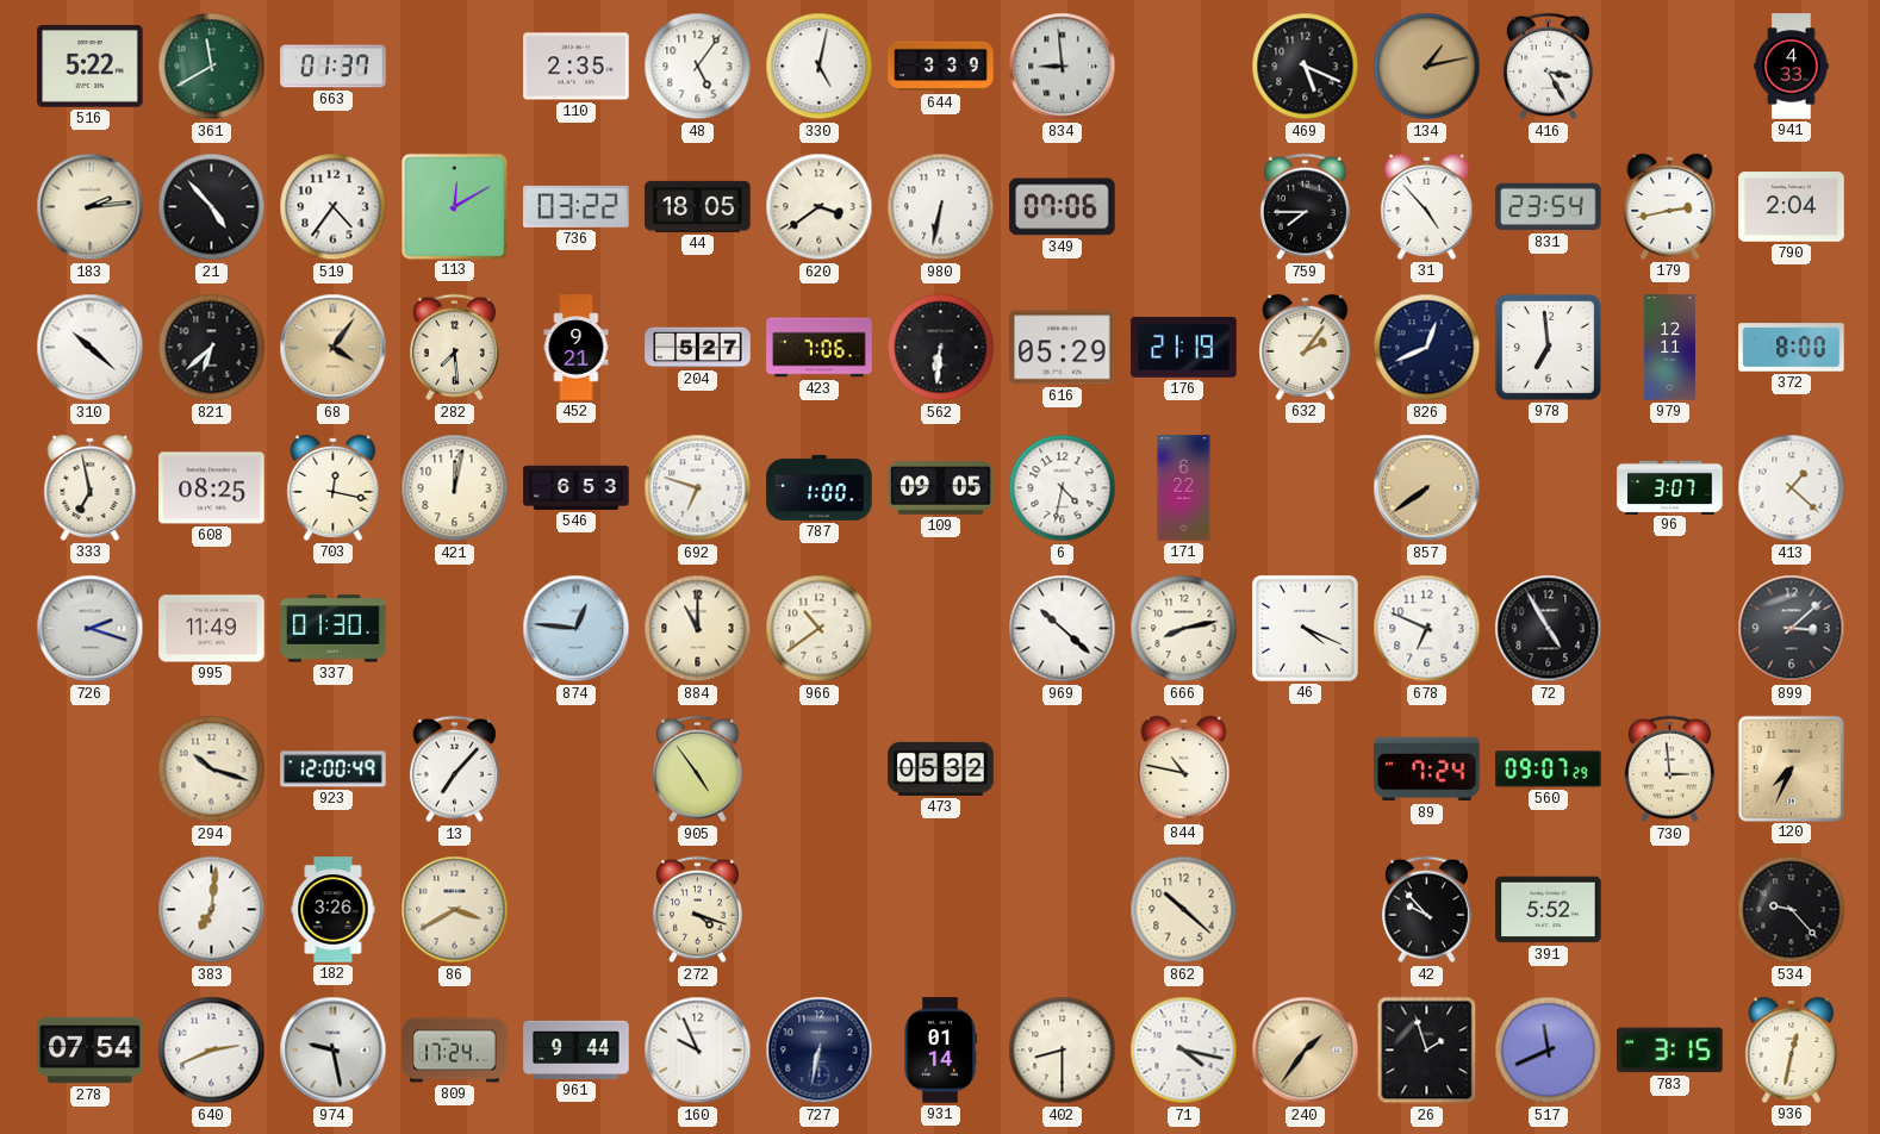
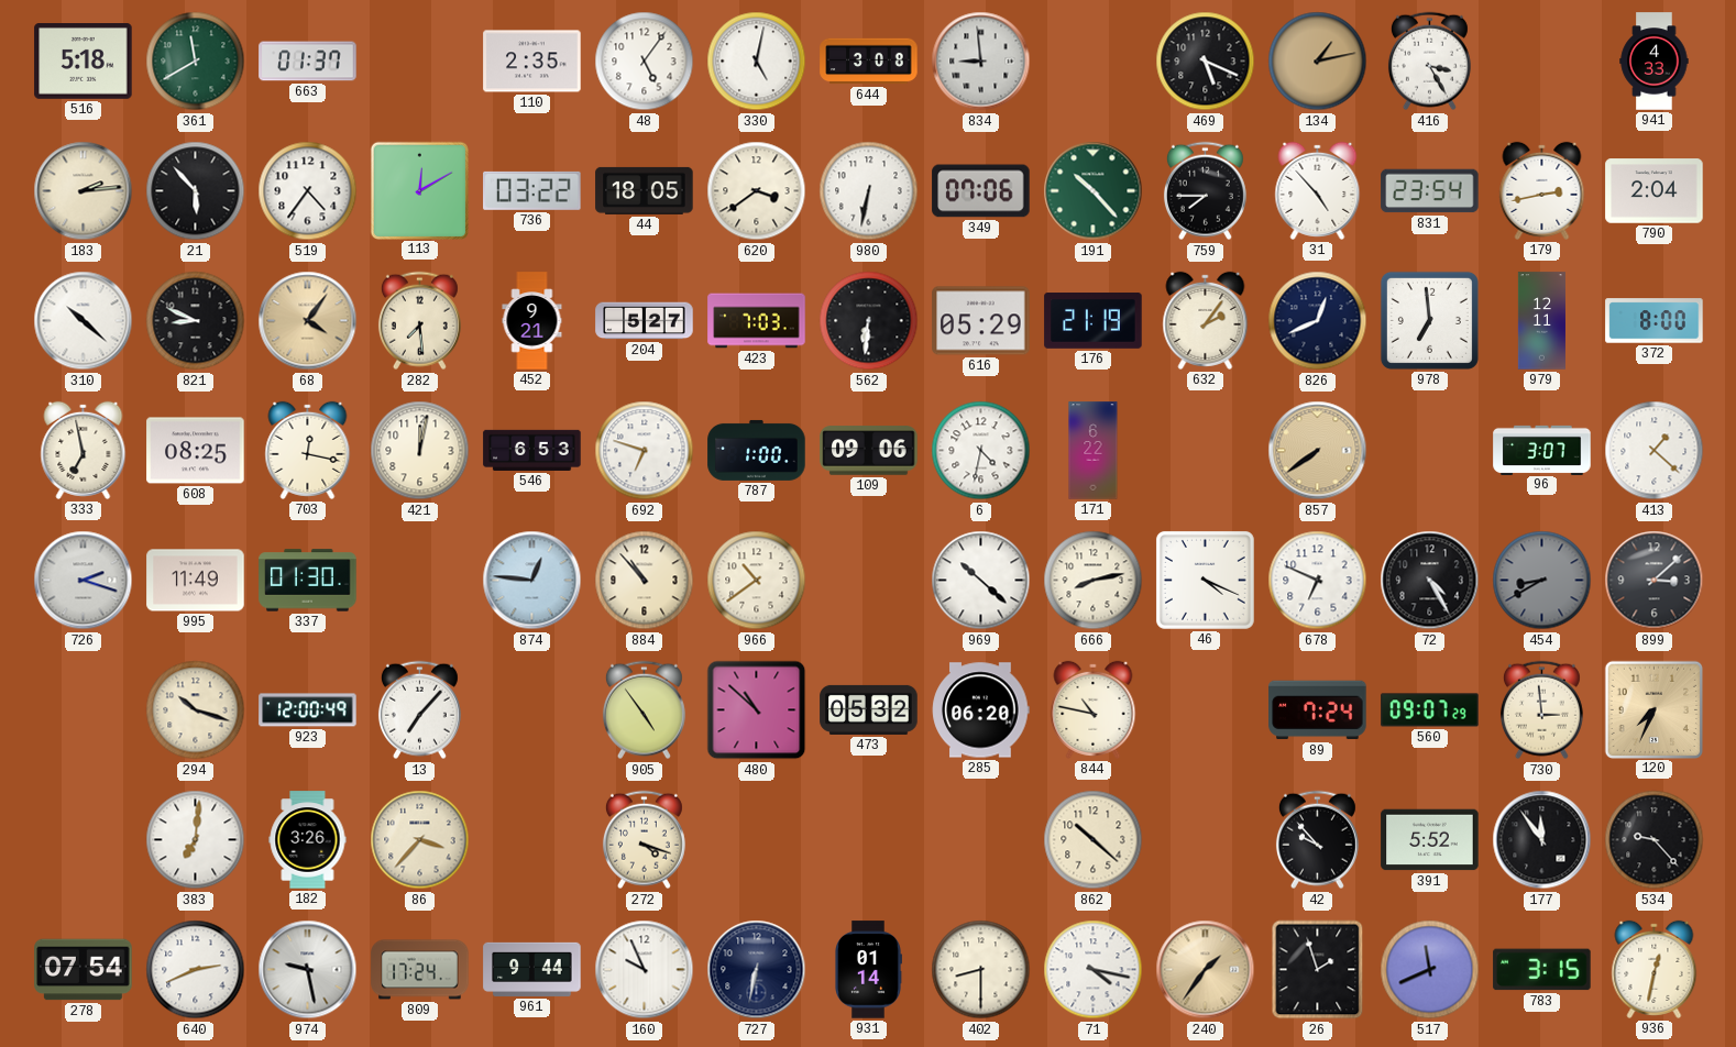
516: 5:22 -> 5:18
644: 3:39 -> 3:08
21: 4:53 -> 5:53
191: none -> 10:23
821: 6:38 -> 8:49
423: 7:06 -> 7:03
109: 09:05 -> 09:06
884: 11:00 -> 10:53
72: 4:55 -> 4:25
454: none -> 8:40
480: none -> 10:52
285: none -> 06:20
86: 3:40 -> 3:37
177: none -> 11:54
